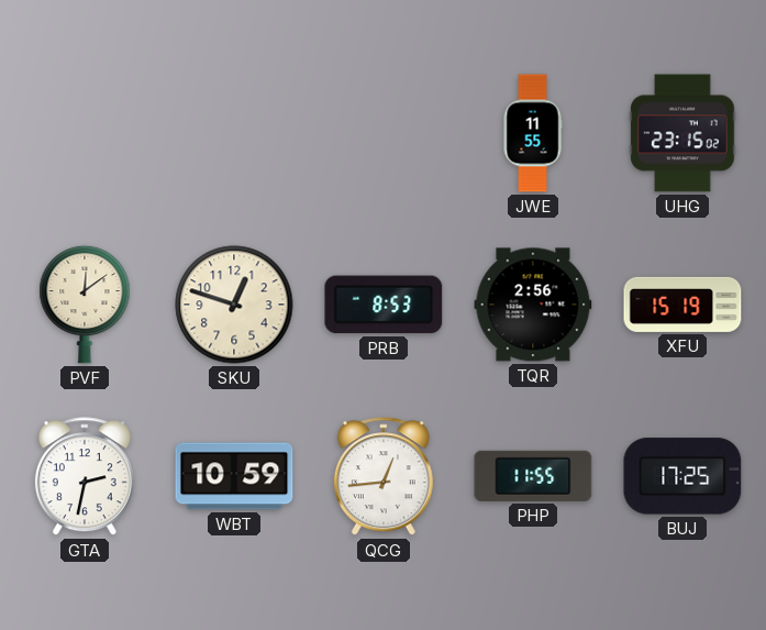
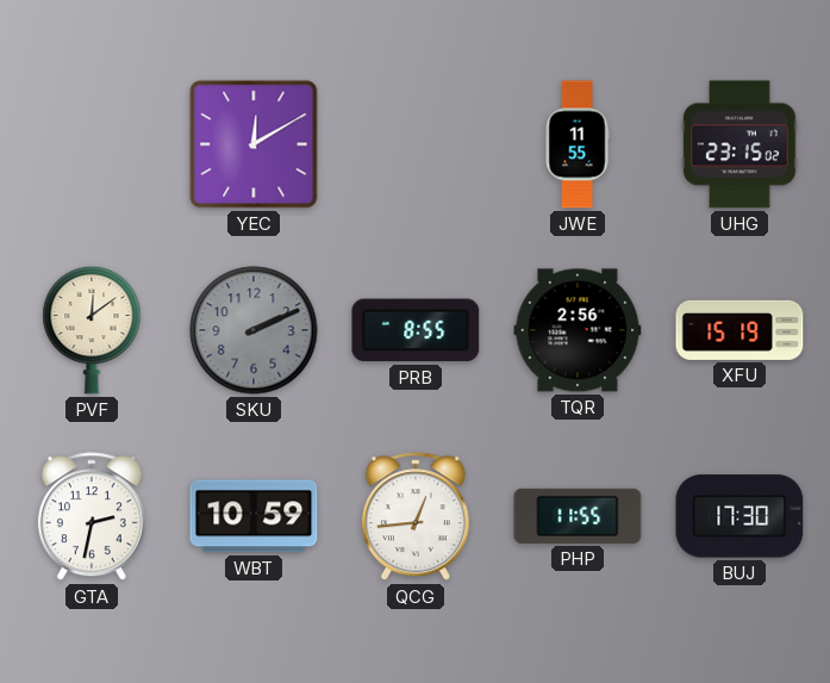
YEC: none -> 12:10
SKU: 12:48 -> 2:11
SKU dial: cream -> grey
PRB: 8:53 -> 8:55
BUJ: 17:25 -> 17:30
